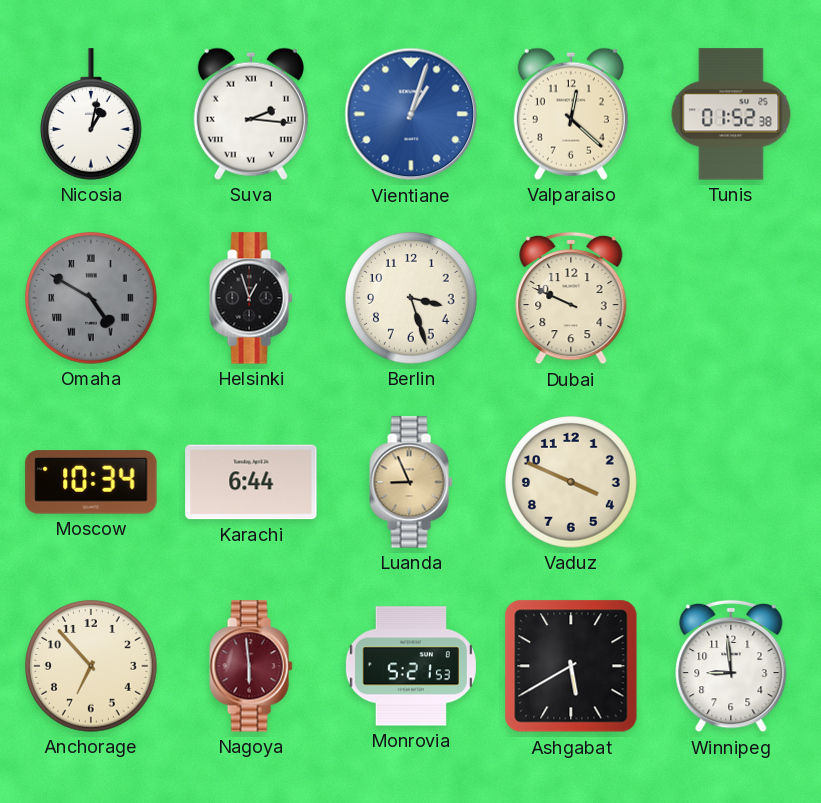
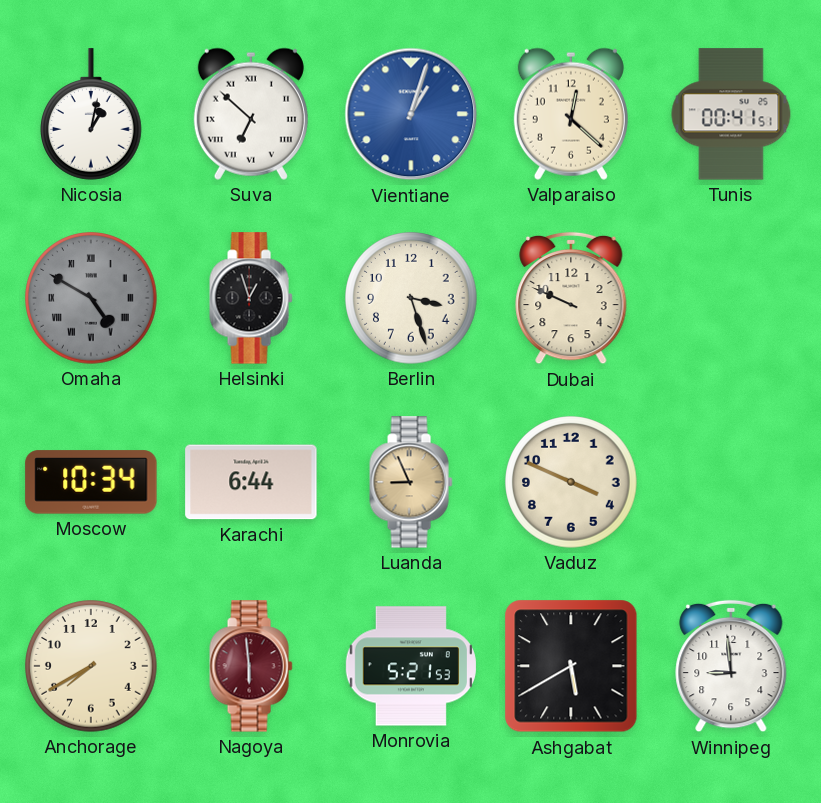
Suva: 2:16 -> 6:52
Tunis: 01:52 -> 00:41
Anchorage: 6:53 -> 7:40
